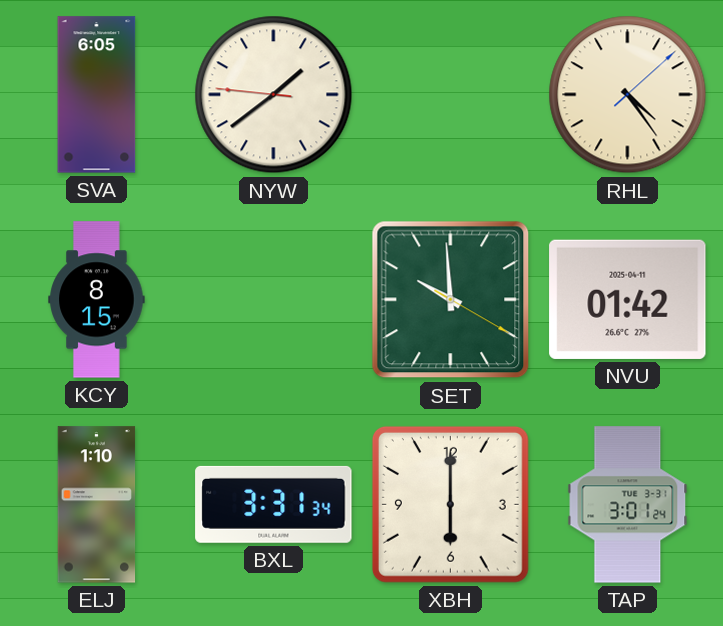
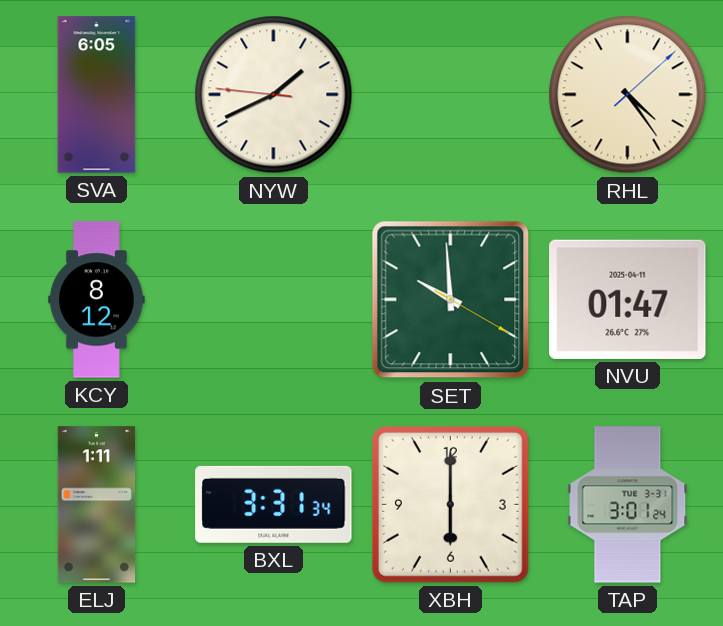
NYW: 1:38 -> 1:40
KCY: 8:15 -> 8:12
NVU: 01:42 -> 01:47
ELJ: 1:10 -> 1:11
